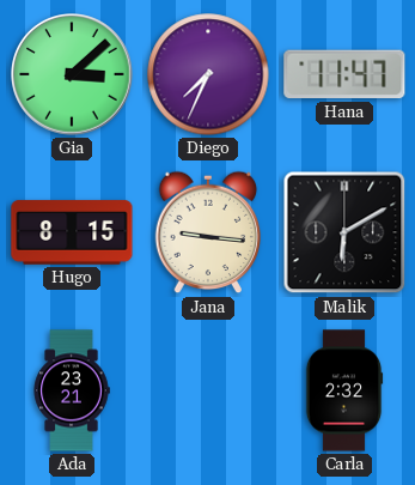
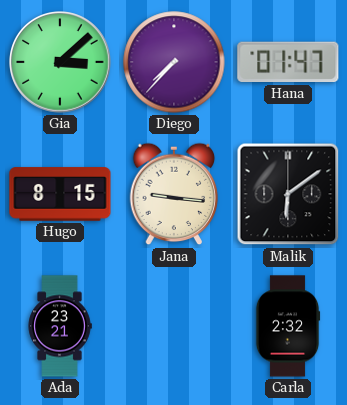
Diego: 7:34 -> 7:37
Hana: 11:47 -> 01:47
Malik: 6:10 -> 6:09
